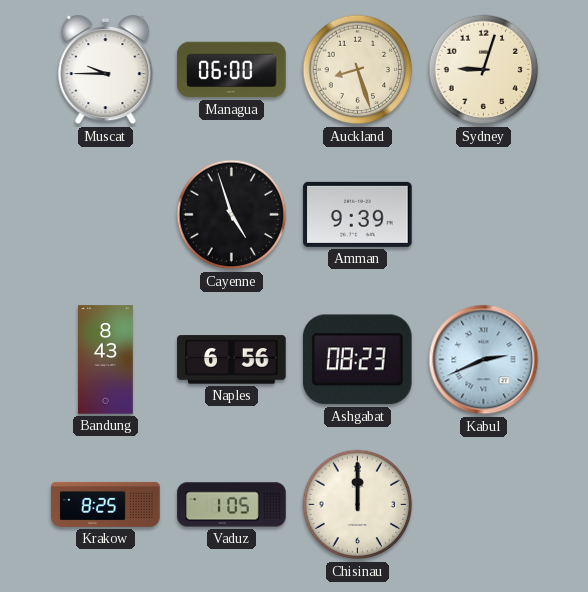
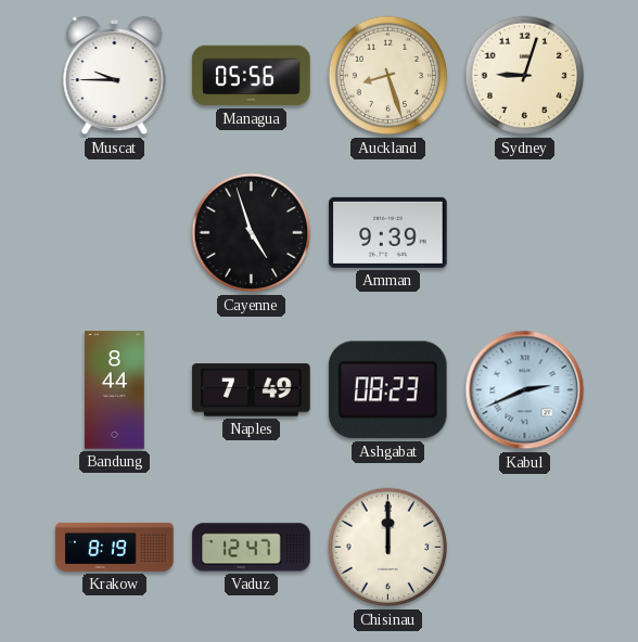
Managua: 06:00 -> 05:56
Bandung: 8:43 -> 8:44
Naples: 6:56 -> 7:49
Krakow: 8:25 -> 8:19
Vaduz: 1:05 -> 12:47
